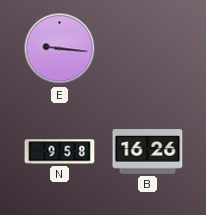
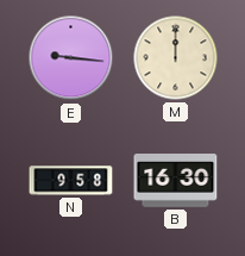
M: none -> 12:00
B: 16:26 -> 16:30
